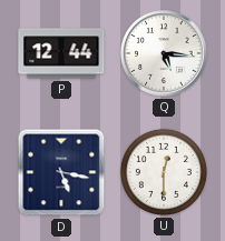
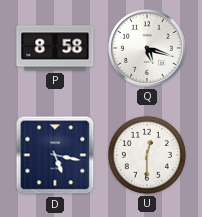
P: 12:44 -> 8:58
Q: 5:16 -> 5:18
